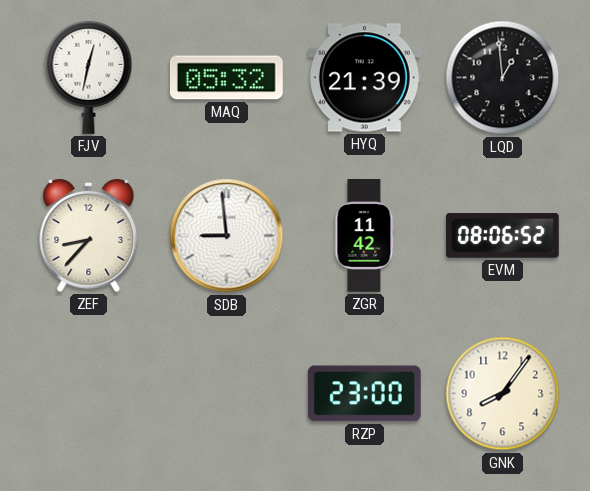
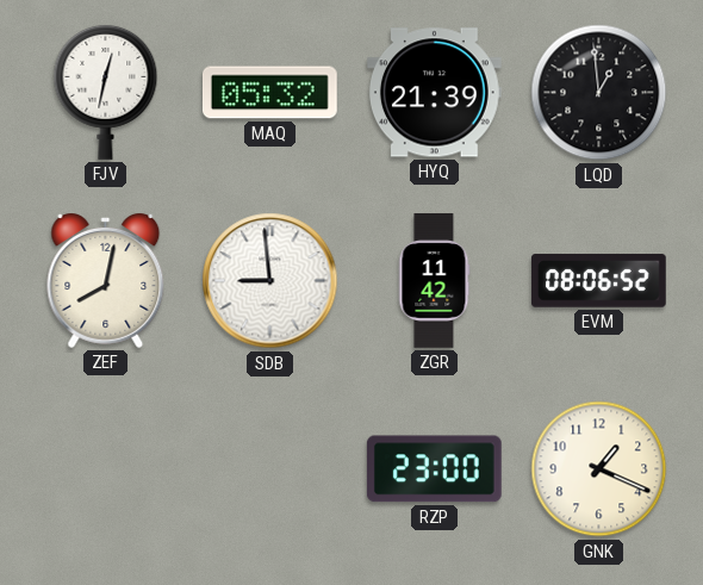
ZEF: 8:37 -> 8:02
GNK: 8:06 -> 1:19
